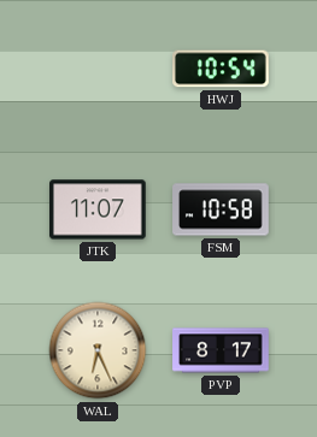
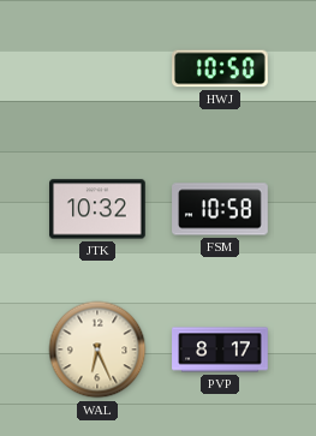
HWJ: 10:54 -> 10:50
JTK: 11:07 -> 10:32
